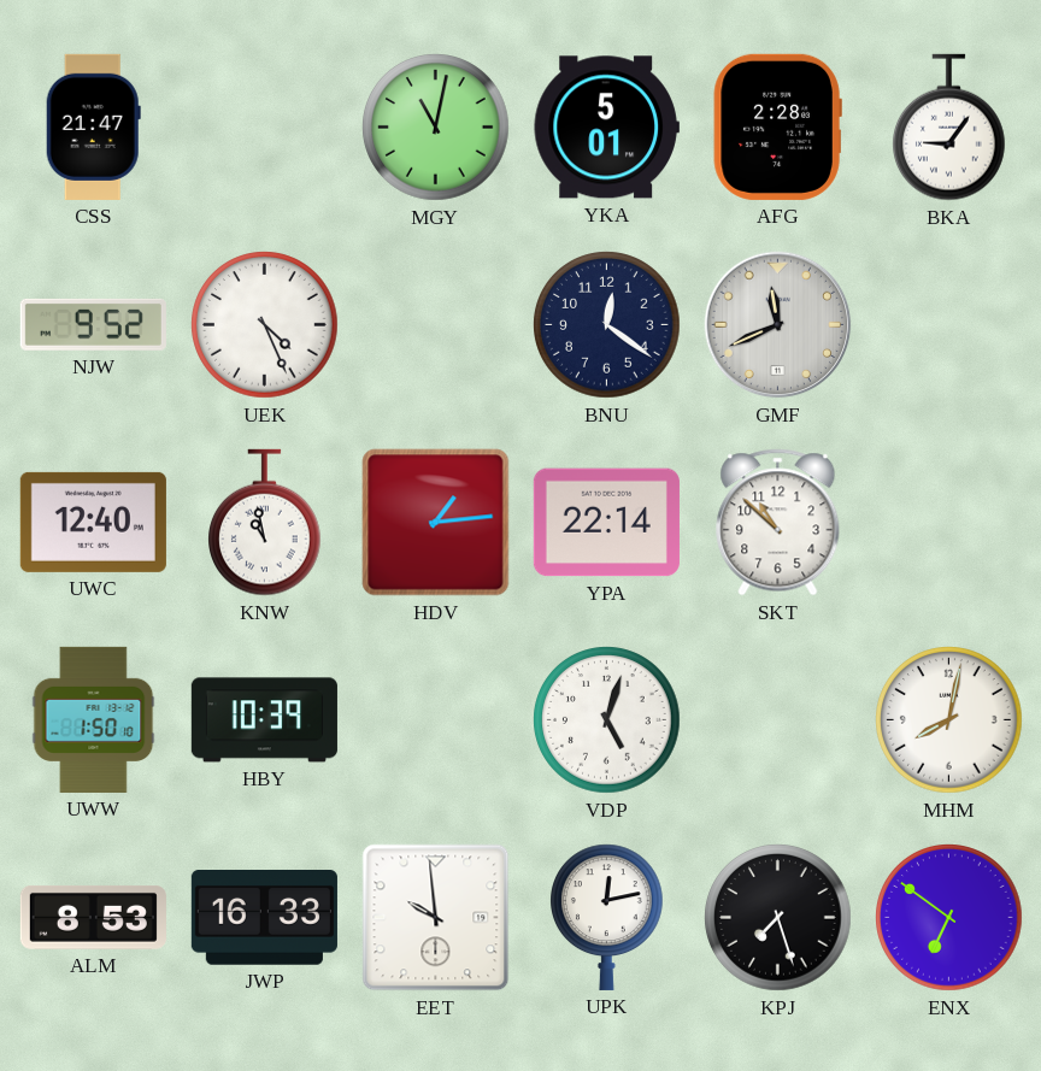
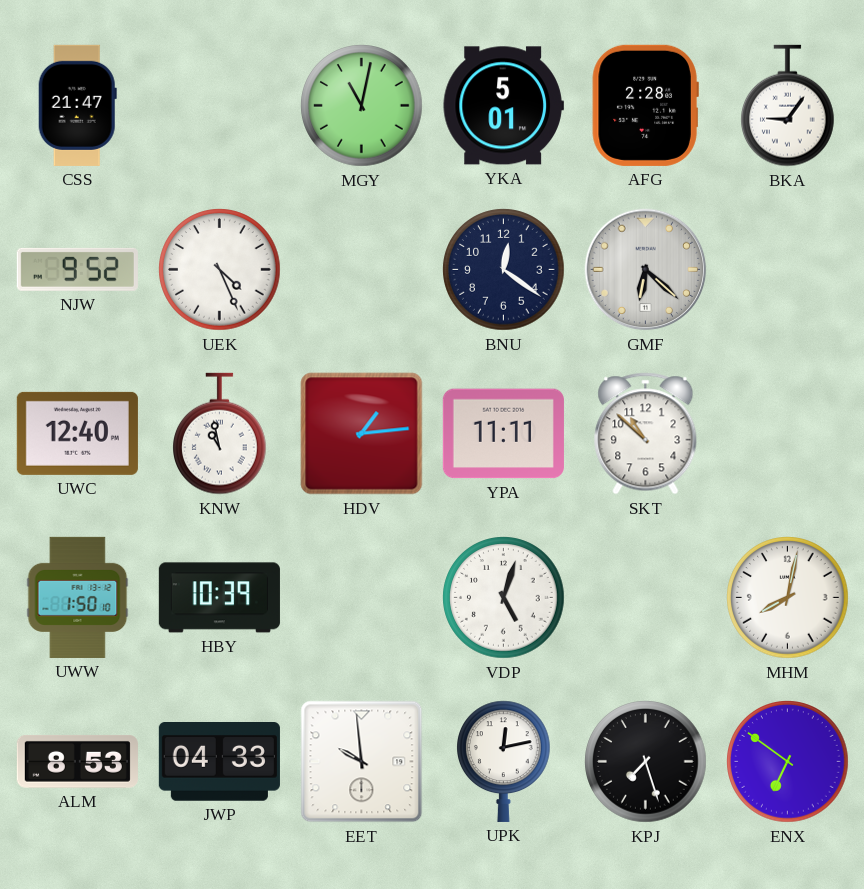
GMF: 11:41 -> 6:22
YPA: 22:14 -> 11:11
JWP: 16:33 -> 04:33
